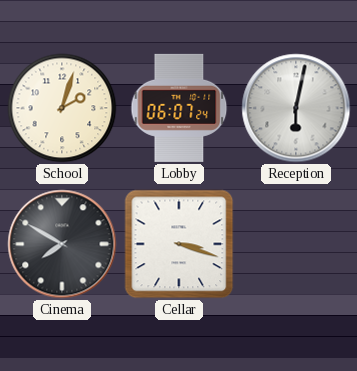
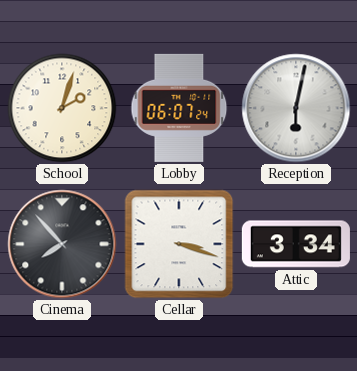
Cinema: 7:50 -> 7:53
Attic: none -> 3:34
